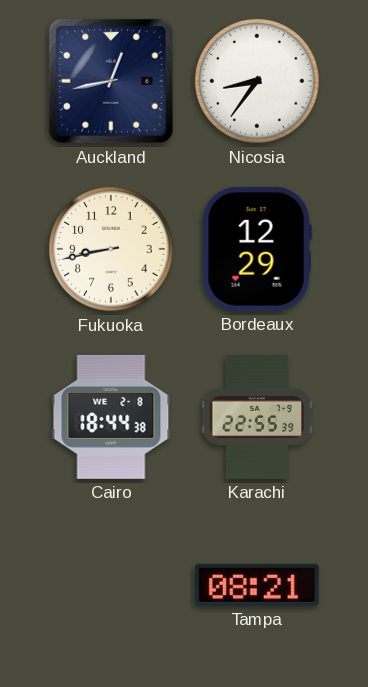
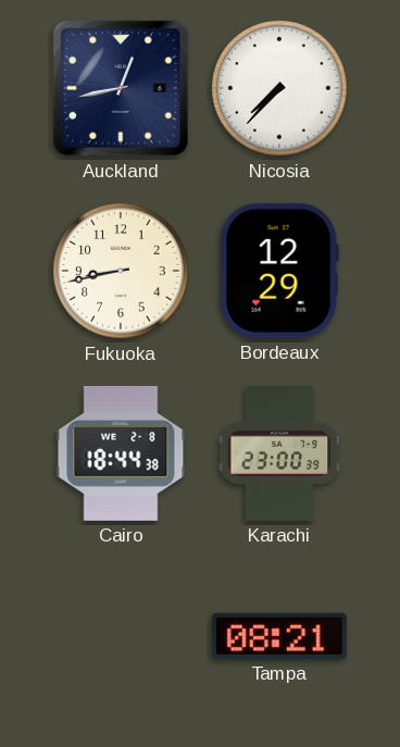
Nicosia: 8:36 -> 7:37
Karachi: 22:55 -> 23:00
